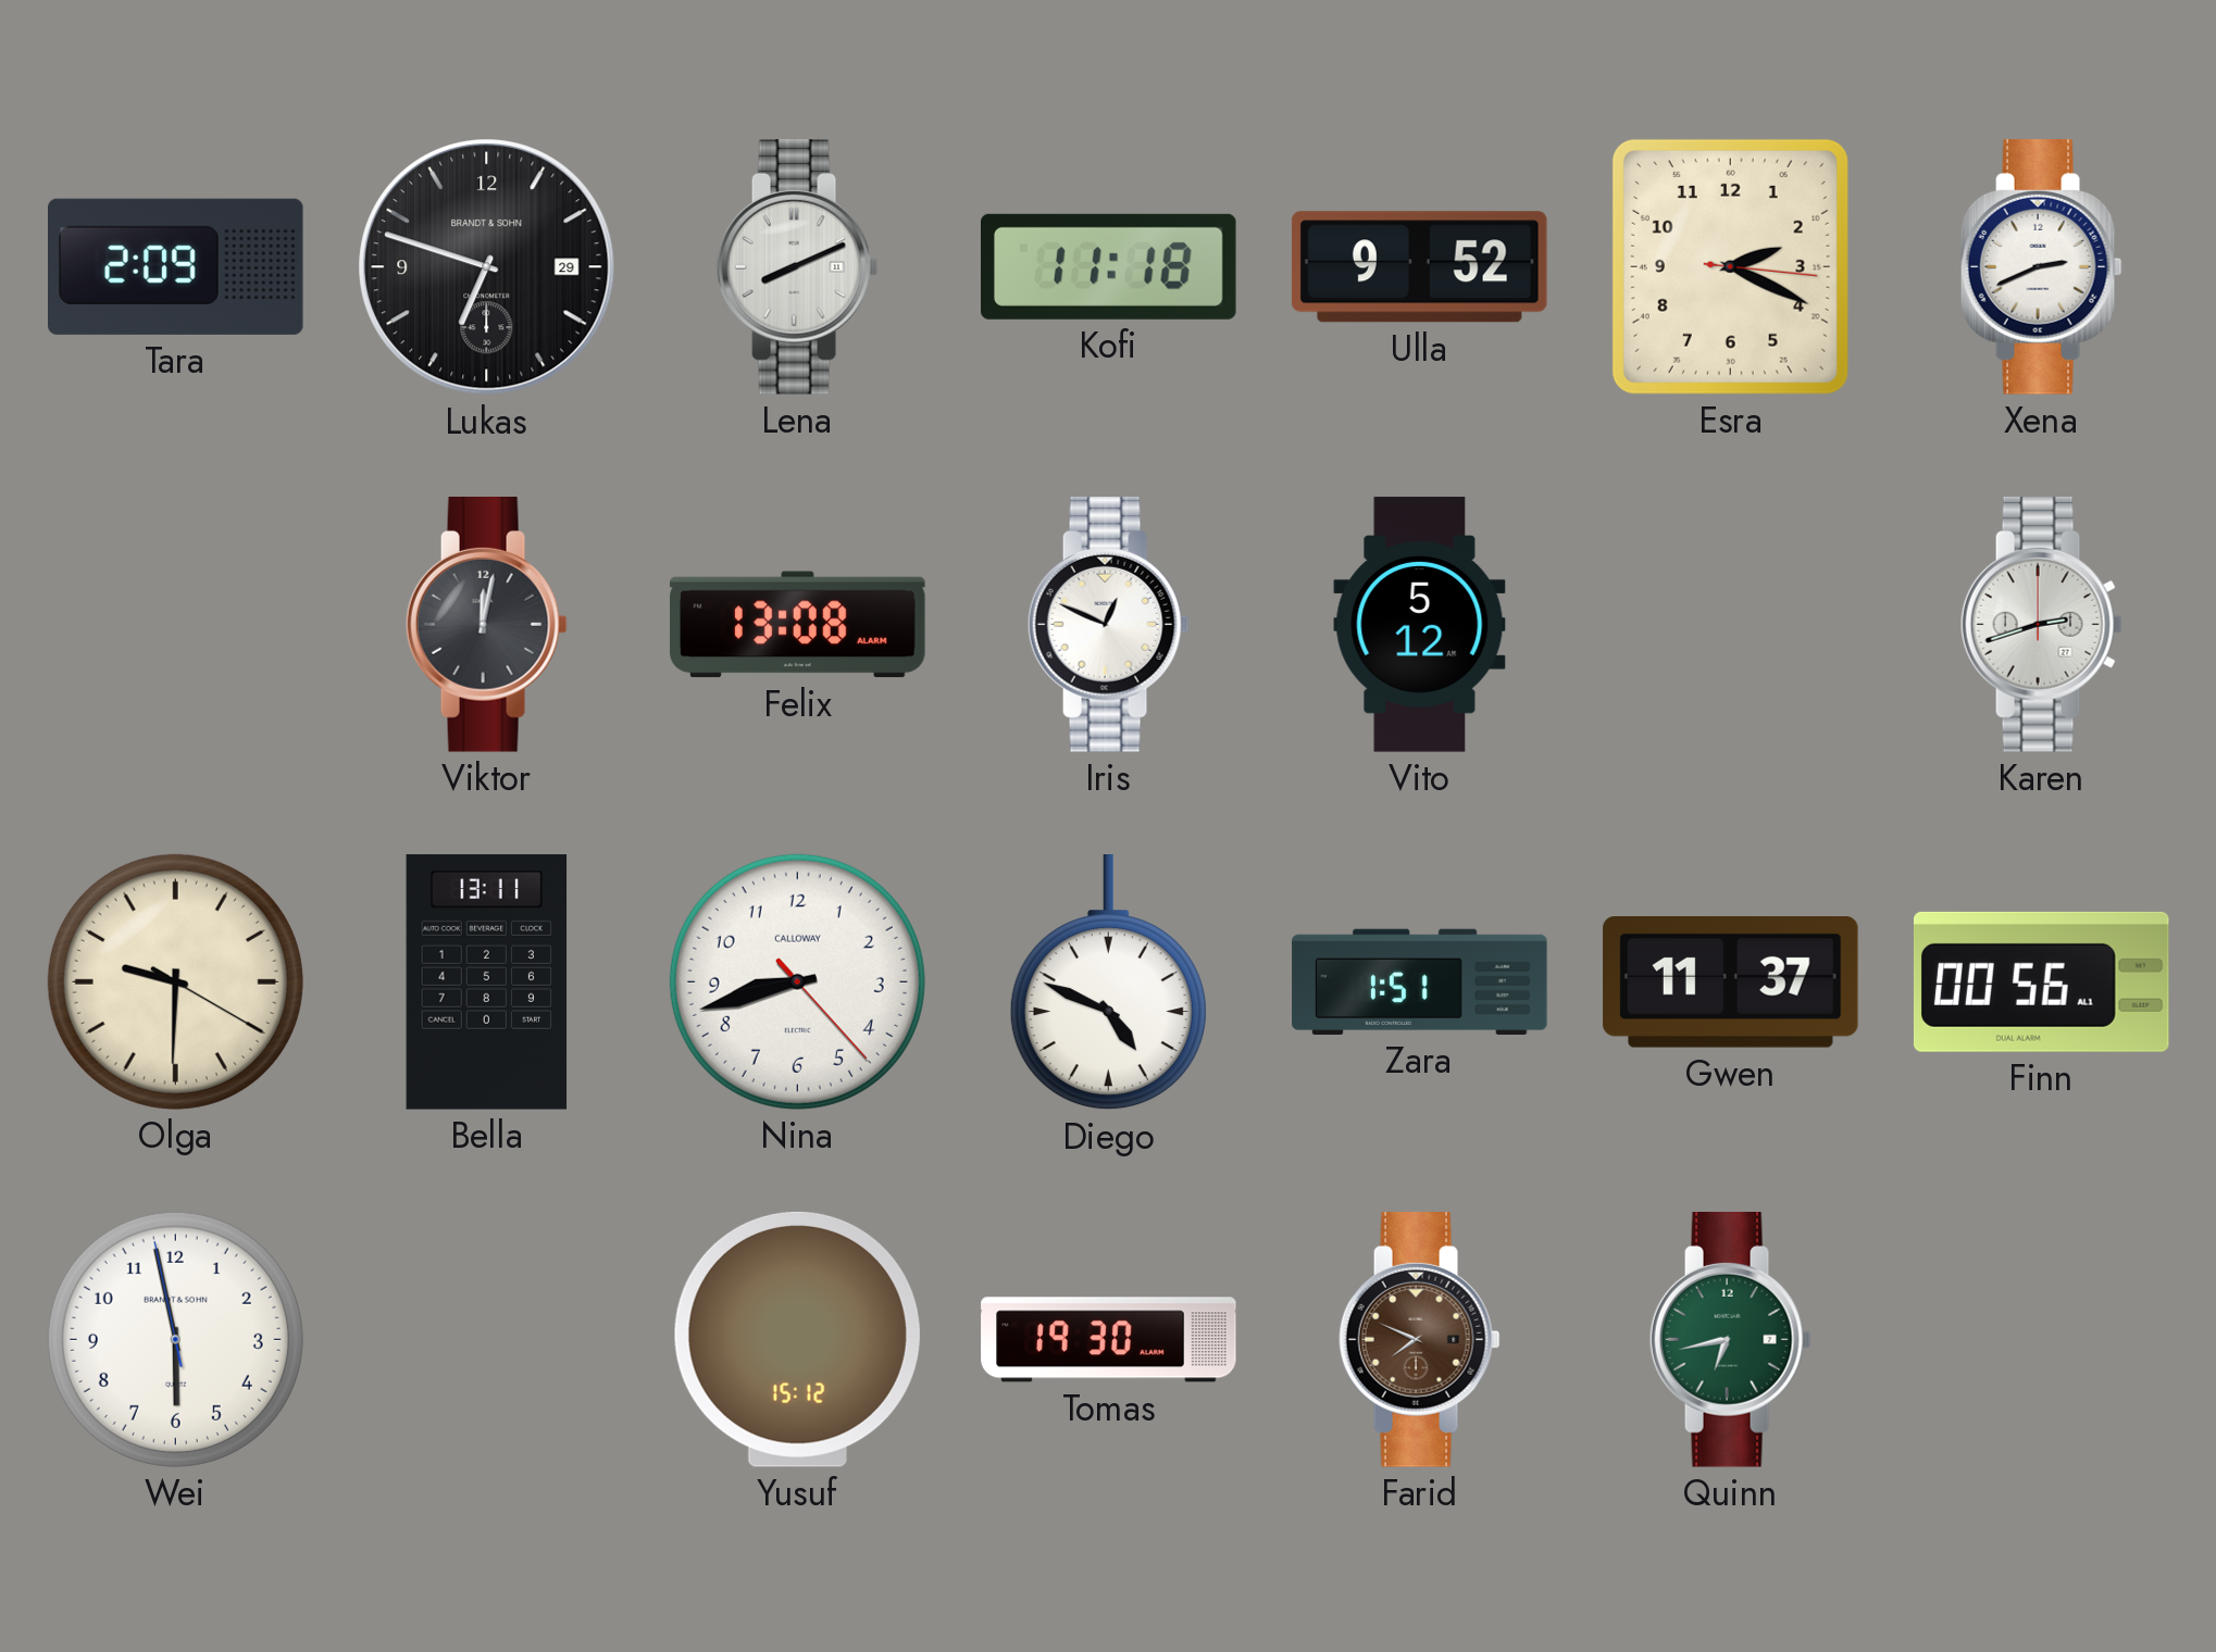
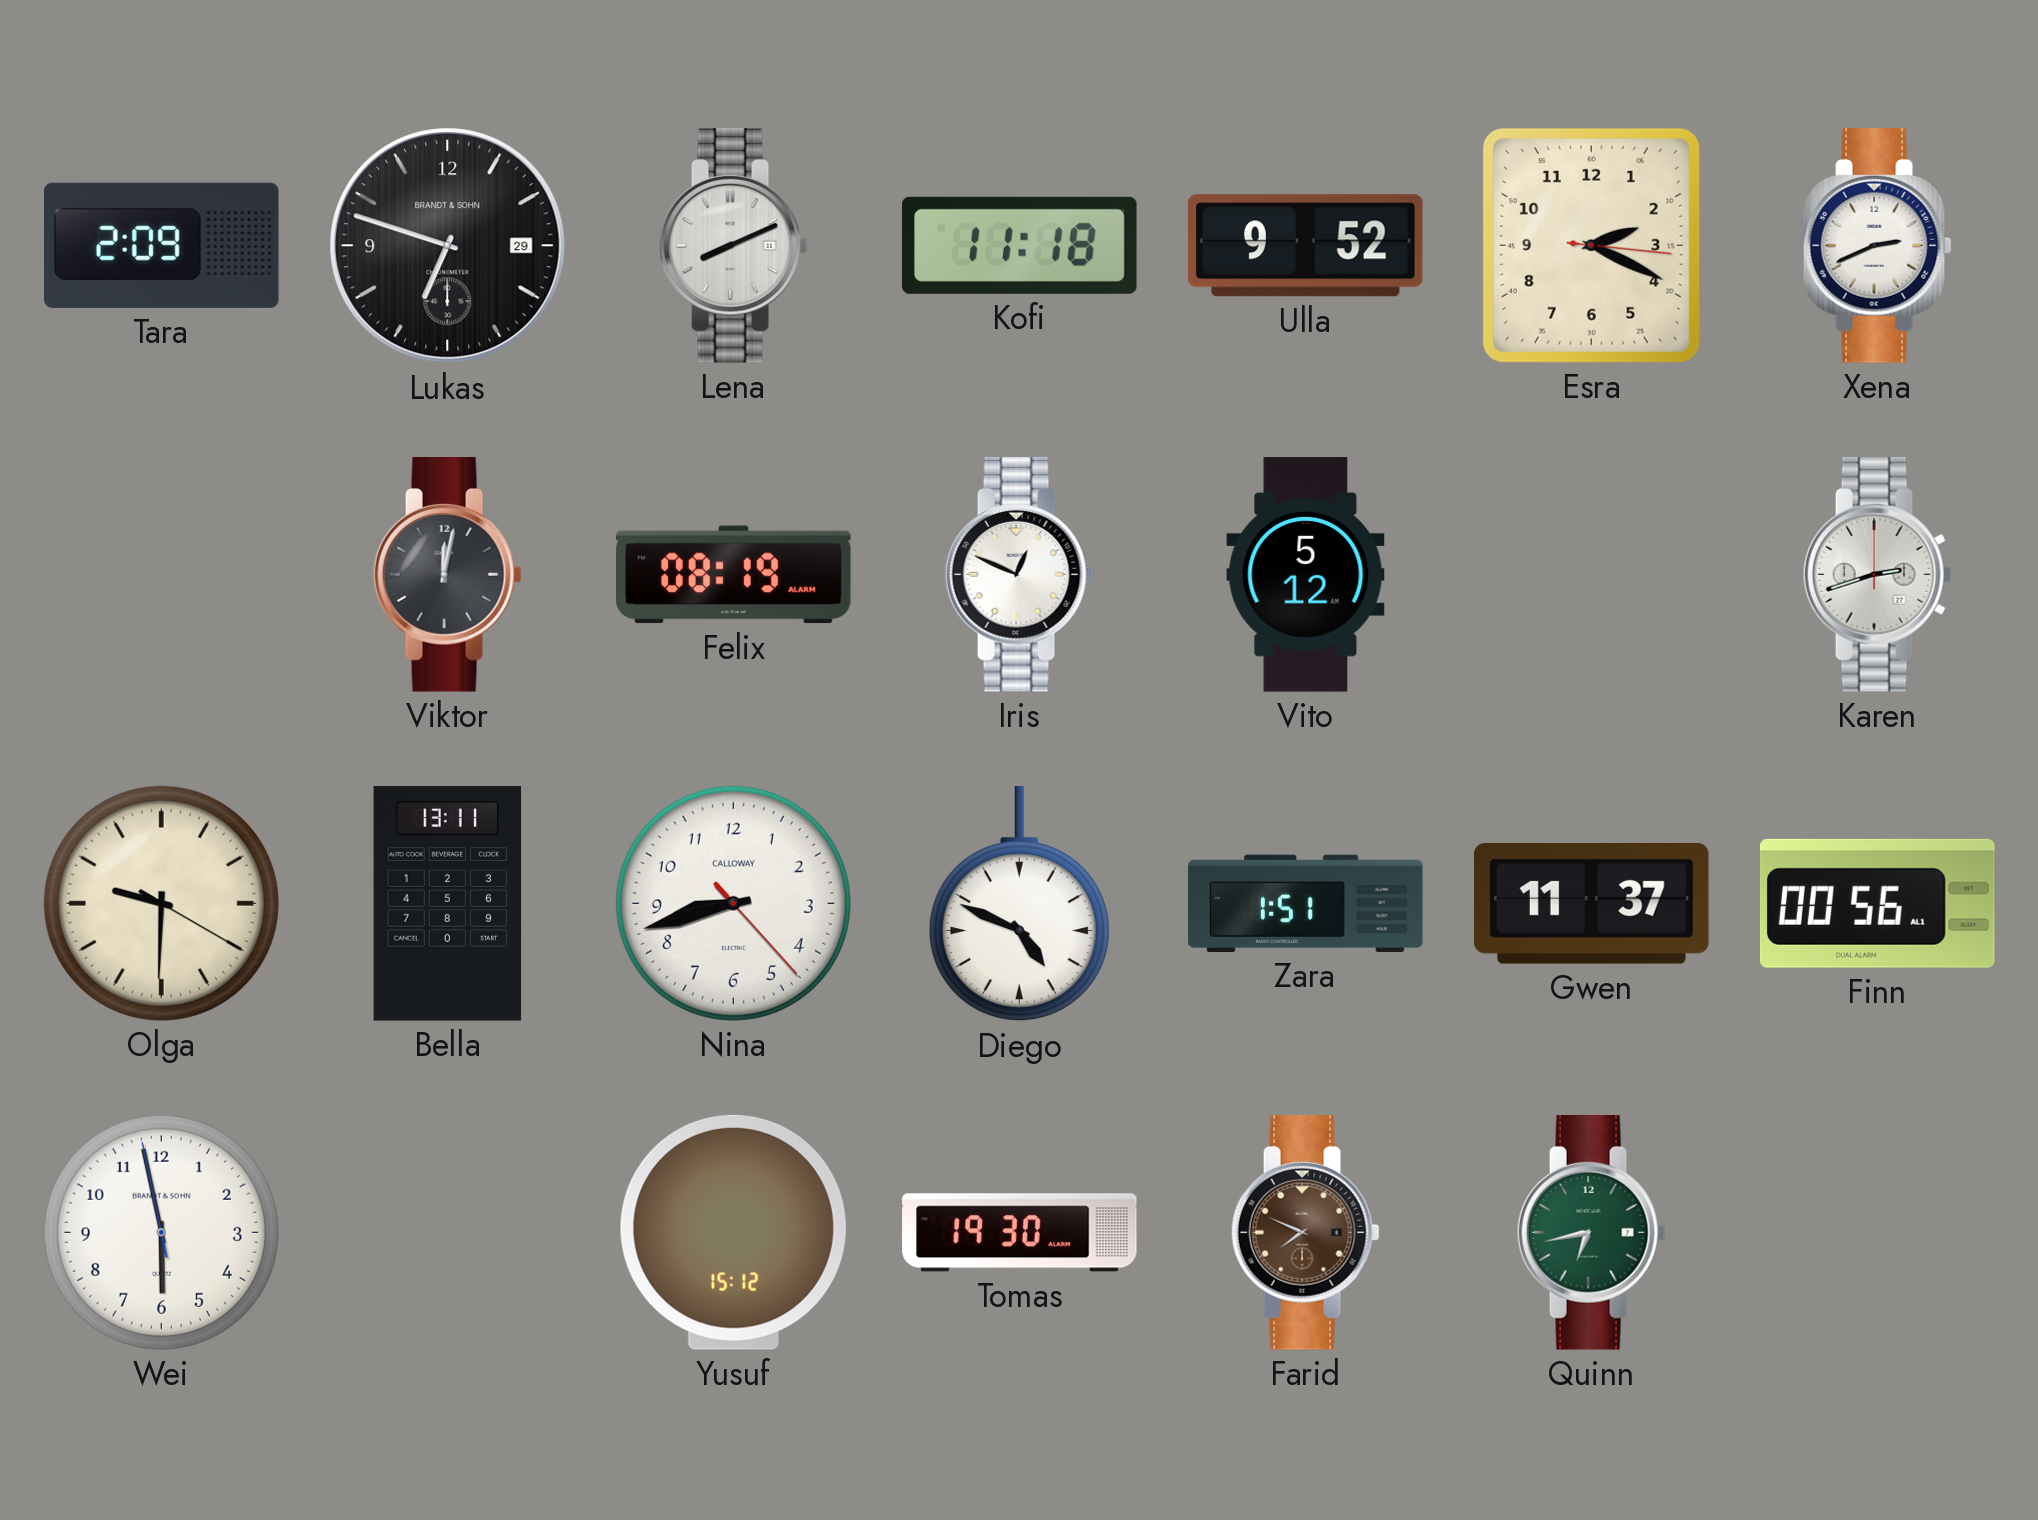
Felix: 13:08 -> 08:19
